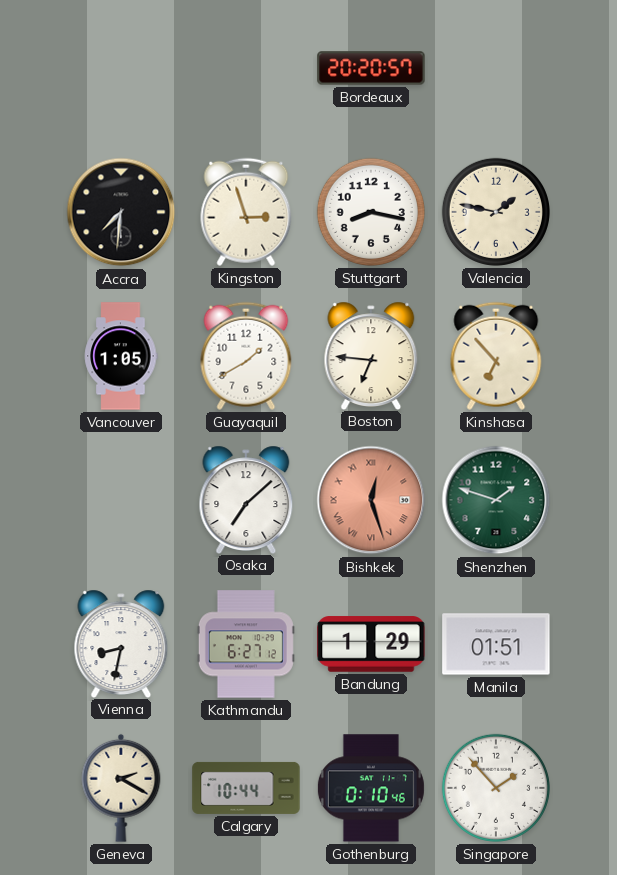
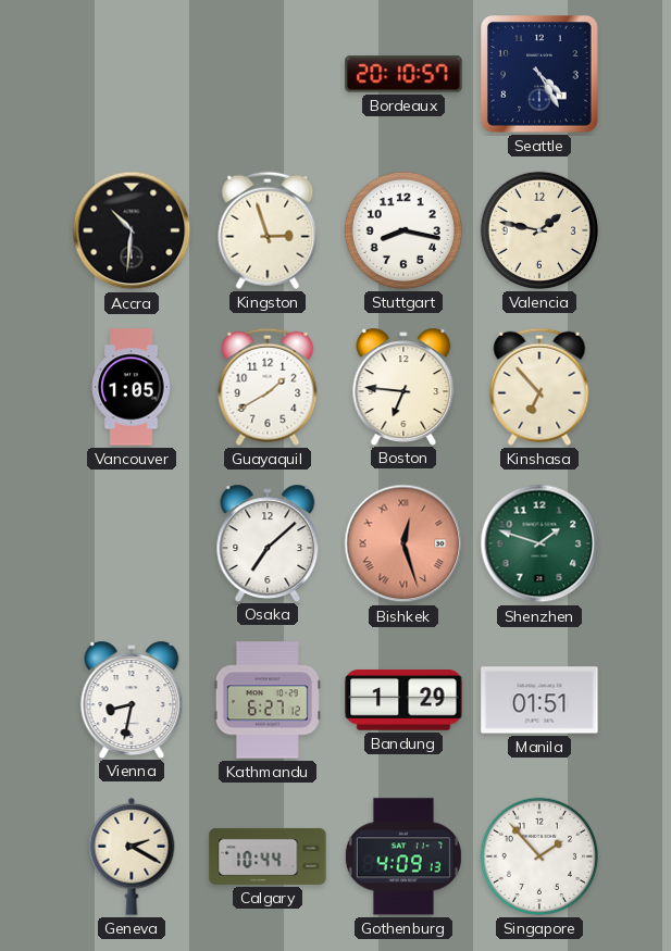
Bordeaux: 20:20 -> 20:10
Seattle: none -> 4:25
Accra: 7:31 -> 10:31
Gothenburg: 0:10 -> 4:09
